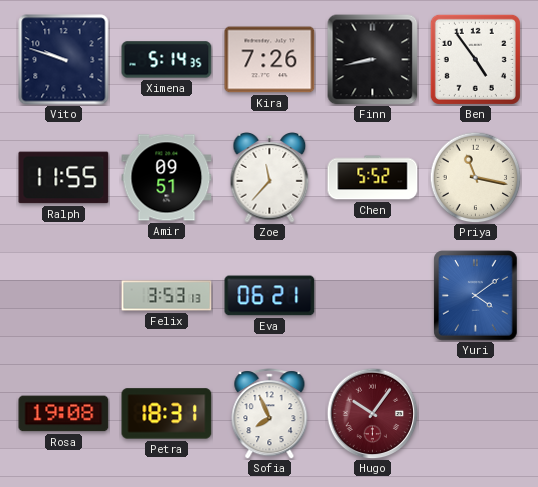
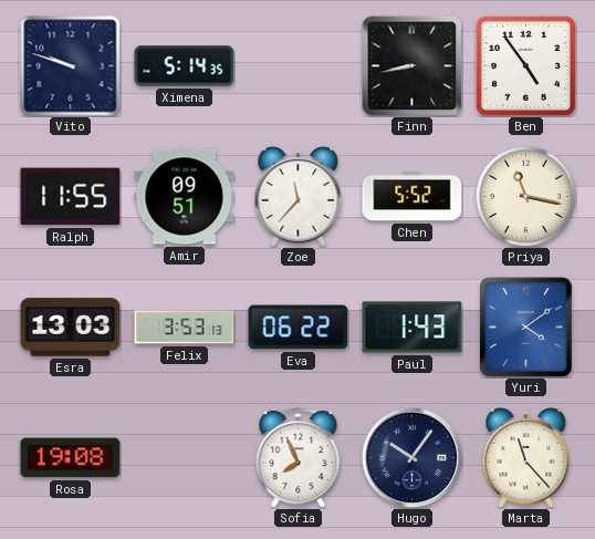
Kira: 7:26 -> none
Esra: none -> 13:03
Eva: 06:21 -> 06:22
Paul: none -> 1:43
Petra: 18:31 -> none
Hugo dial: burgundy -> navy
Marta: none -> 11:23
